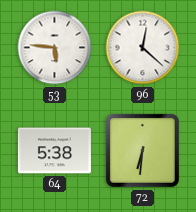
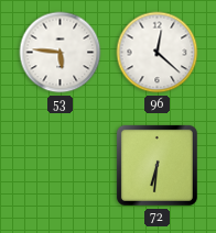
64: 5:38 -> none
